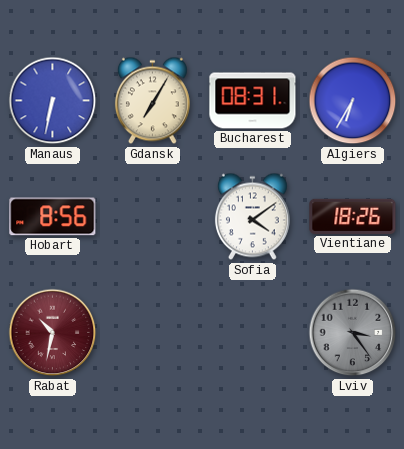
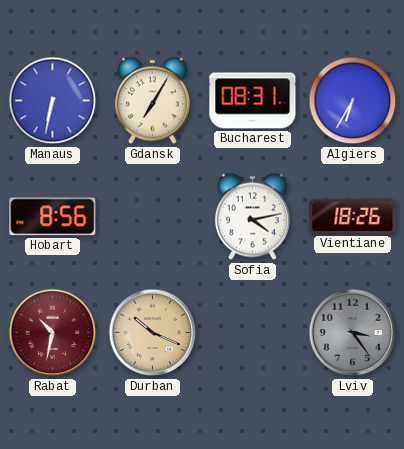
Sofia: 4:09 -> 4:13
Durban: none -> 10:19
